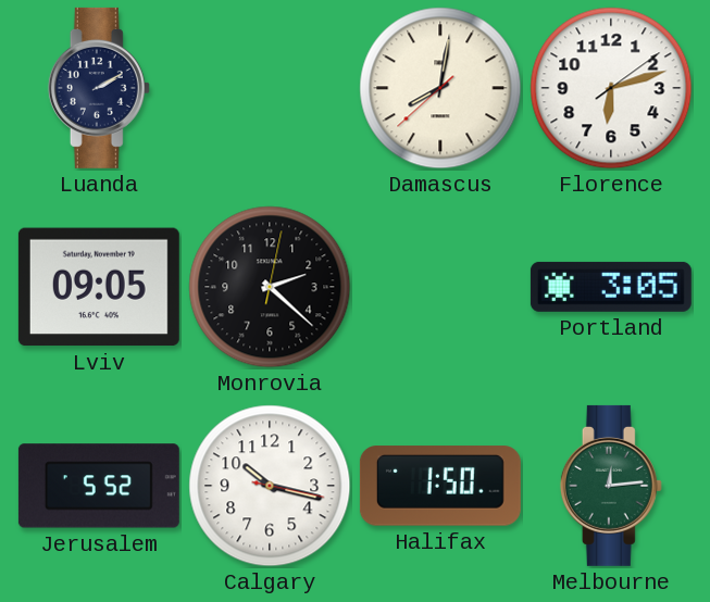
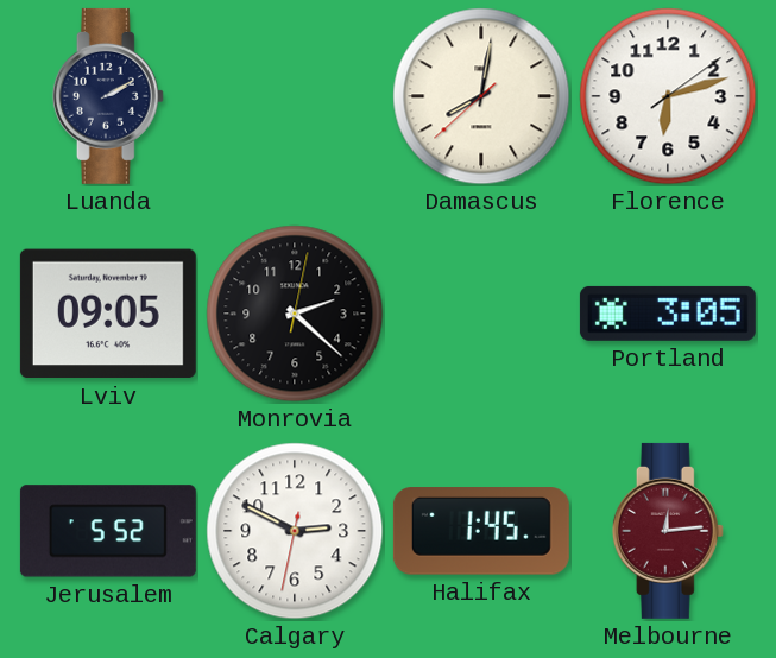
Calgary: 10:17 -> 2:49
Halifax: 1:50 -> 1:45
Melbourne dial: green -> burgundy
